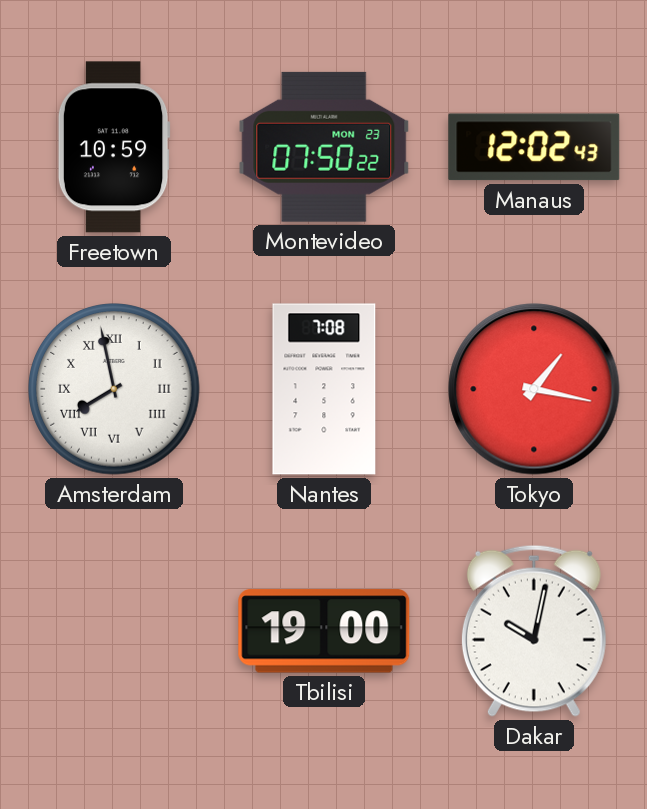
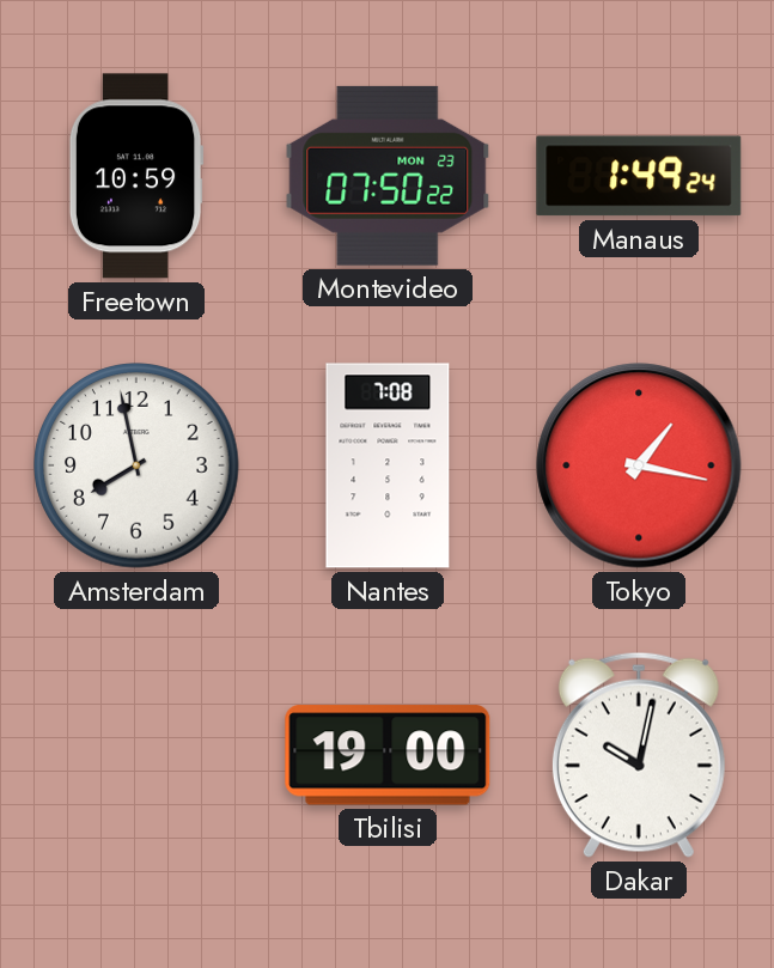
Manaus: 12:02 -> 1:49
Amsterdam numerals: Roman -> Arabic
